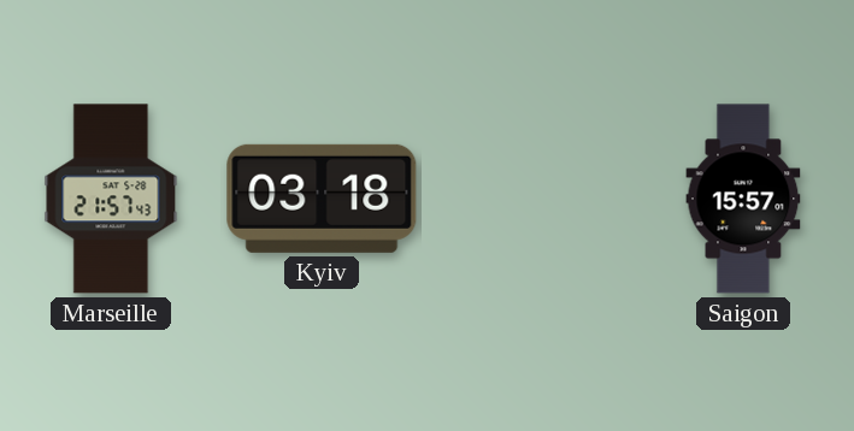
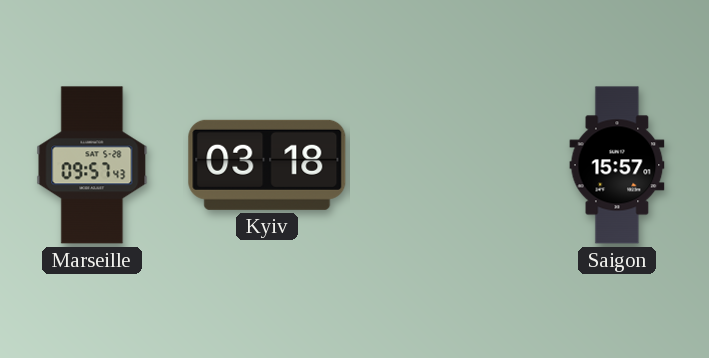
Marseille: 21:57 -> 09:57
